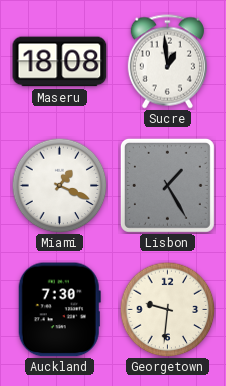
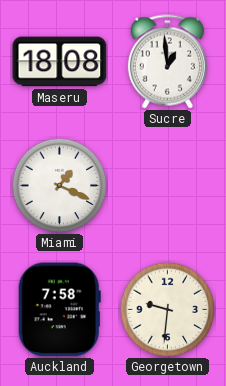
Lisbon: 1:25 -> none
Auckland: 7:30 -> 7:58
